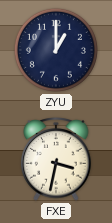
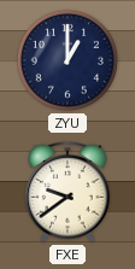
FXE: 3:32 -> 9:39
